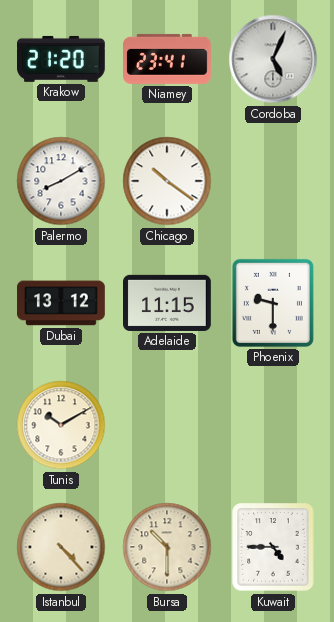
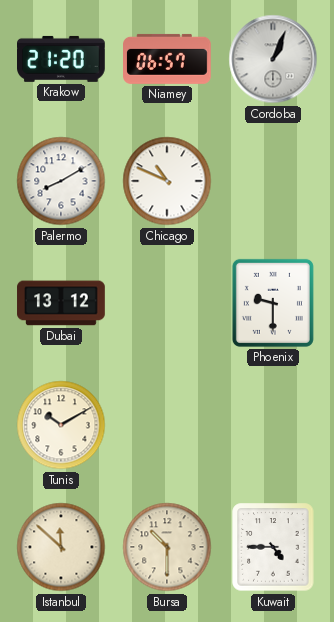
Niamey: 23:41 -> 06:57
Cordoba: 5:04 -> 1:04
Chicago: 10:21 -> 10:49
Adelaide: 11:15 -> none
Istanbul: 4:23 -> 11:52
